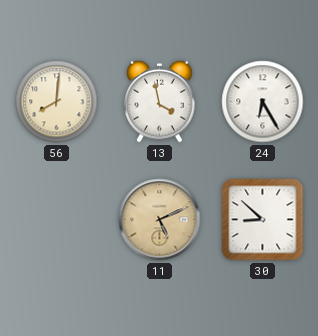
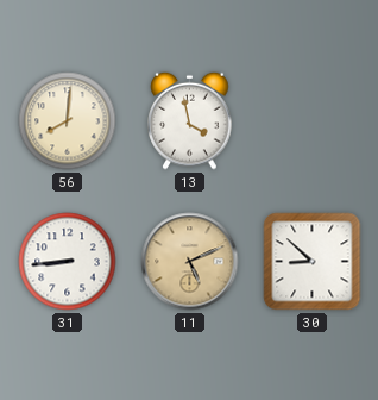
24: 6:25 -> none
31: none -> 8:44
